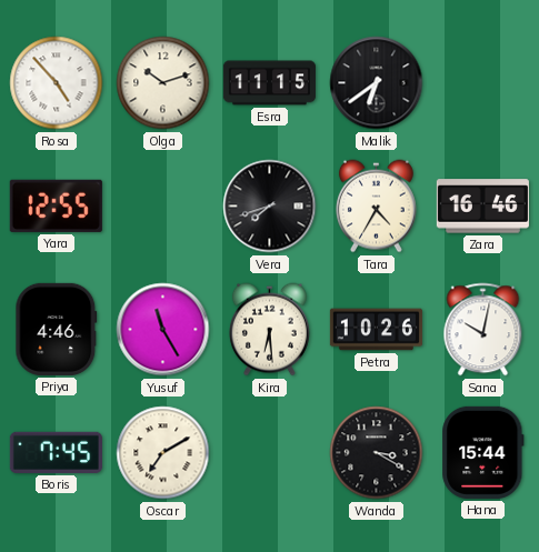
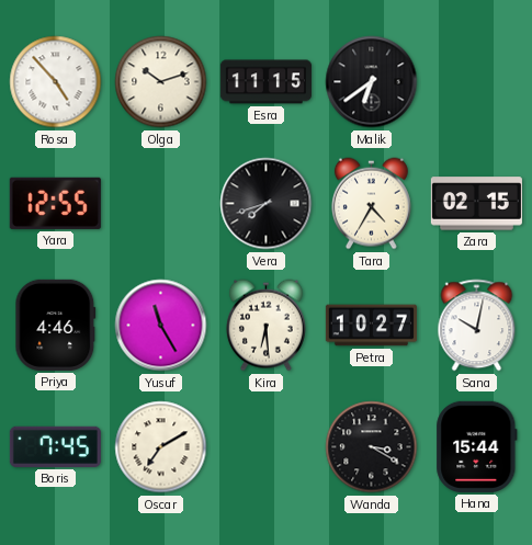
Zara: 16:46 -> 02:15
Petra: 10:26 -> 10:27
